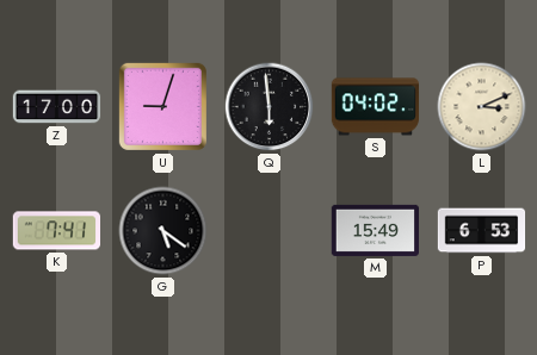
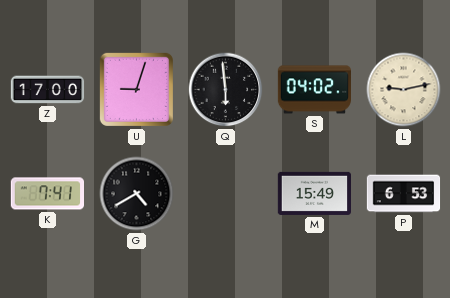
L: 3:11 -> 9:13
G: 5:21 -> 4:40
